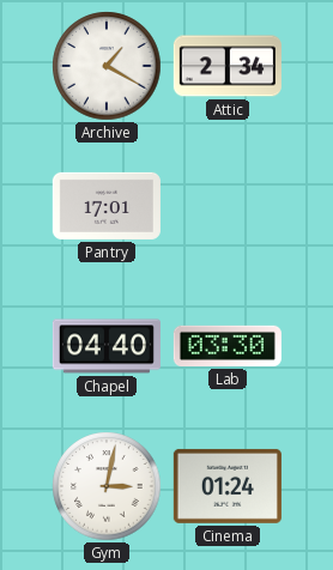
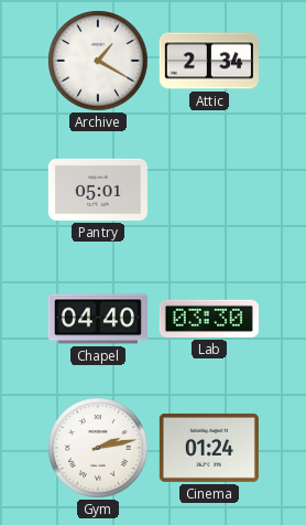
Pantry: 17:01 -> 05:01
Gym: 3:02 -> 2:13
